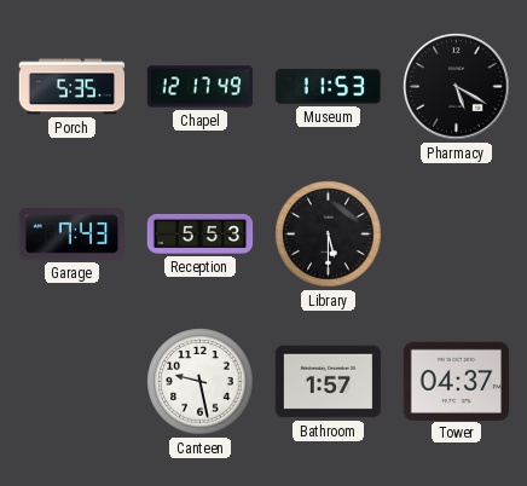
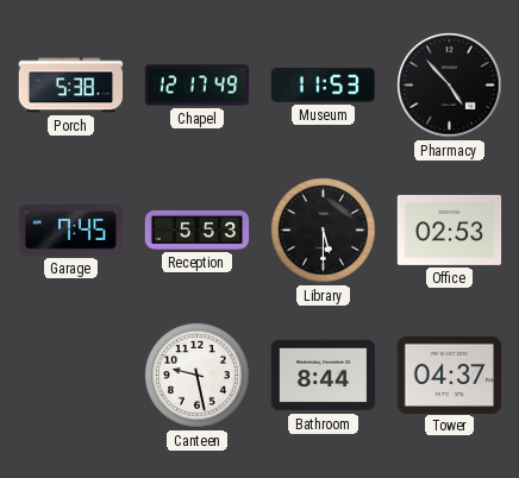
Porch: 5:35 -> 5:38
Pharmacy: 5:20 -> 4:53
Garage: 7:43 -> 7:45
Office: none -> 02:53
Bathroom: 1:57 -> 8:44
